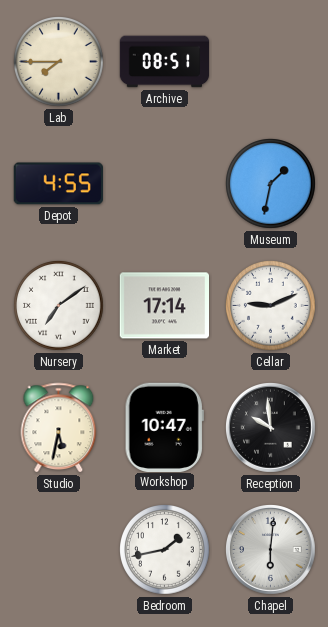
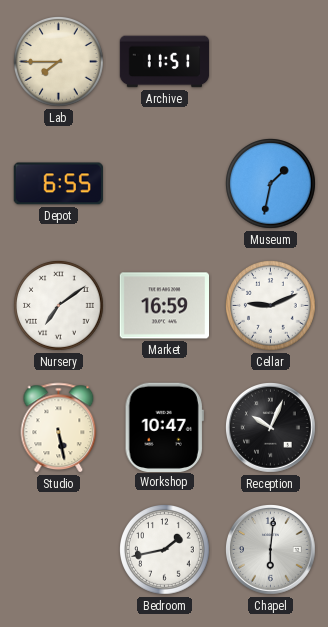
Archive: 08:51 -> 11:51
Depot: 4:55 -> 6:55
Market: 17:14 -> 16:59
Studio: 5:32 -> 5:28
Reception: 9:59 -> 10:04
